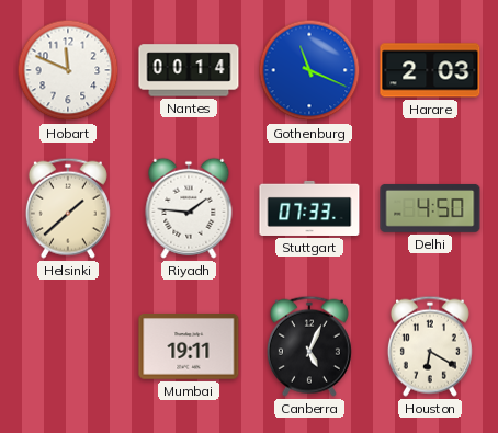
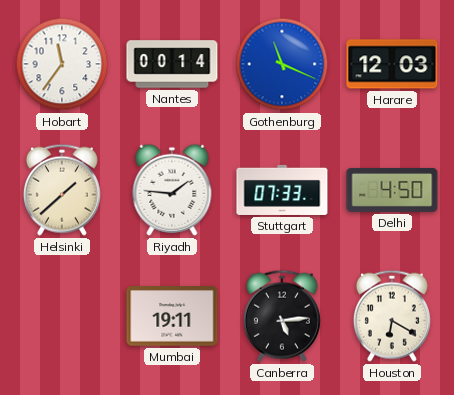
Hobart: 11:49 -> 11:36
Harare: 2:03 -> 12:03
Canberra: 5:04 -> 5:14
